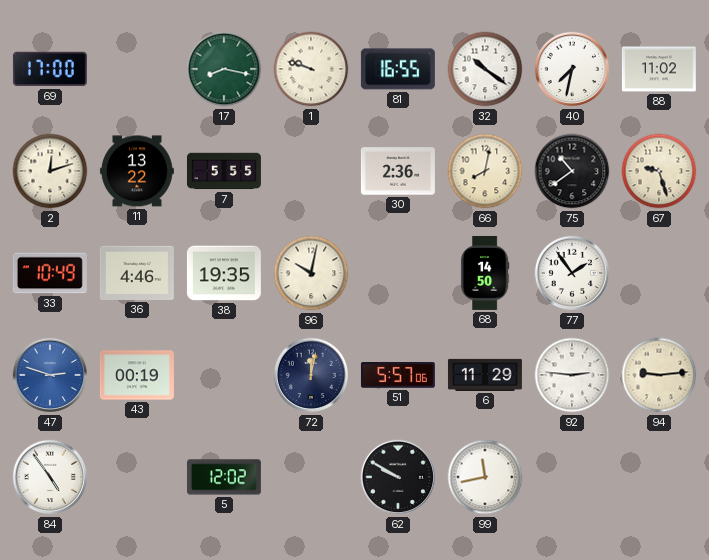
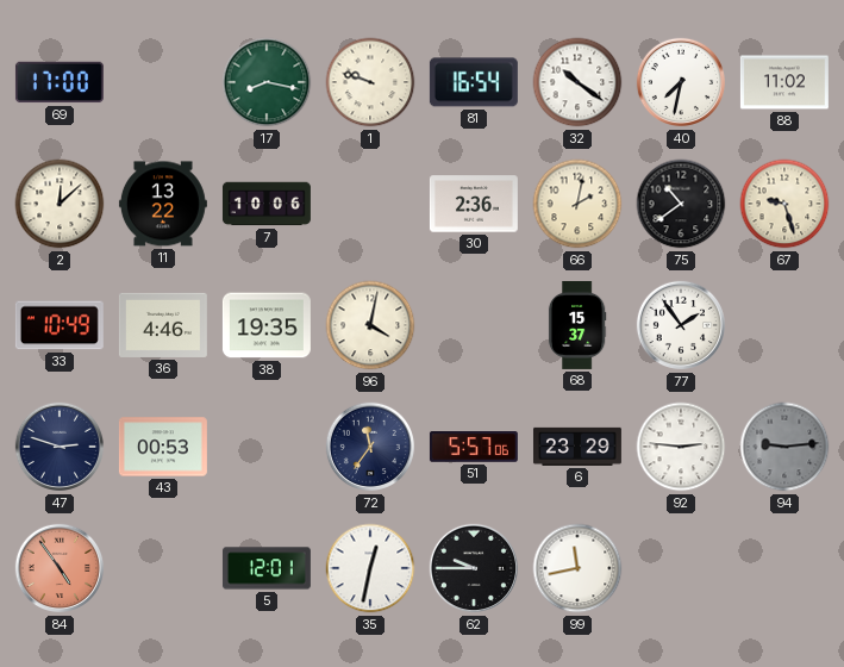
81: 16:55 -> 16:54
2: 12:12 -> 12:08
7: 5:55 -> 10:06
66: 8:02 -> 2:02
96: 10:02 -> 4:02
68: 14:50 -> 15:37
47 dial: blue -> navy
43: 00:19 -> 00:53
72: 12:02 -> 11:36
6: 11:29 -> 23:29
94 dial: cream -> grey
84 dial: white -> salmon
5: 12:02 -> 12:01
35: none -> 12:32
62: 9:50 -> 9:45
